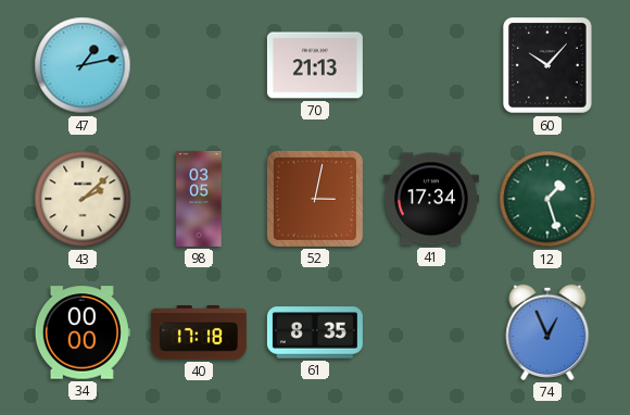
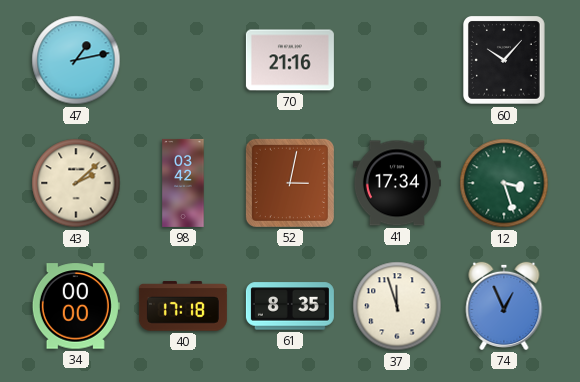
70: 21:13 -> 21:16
98: 03:05 -> 03:42
12: 1:27 -> 3:27
37: none -> 11:57
